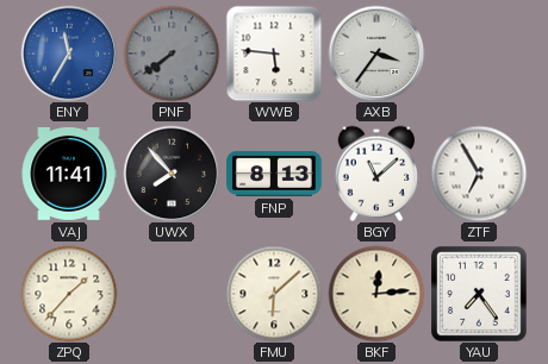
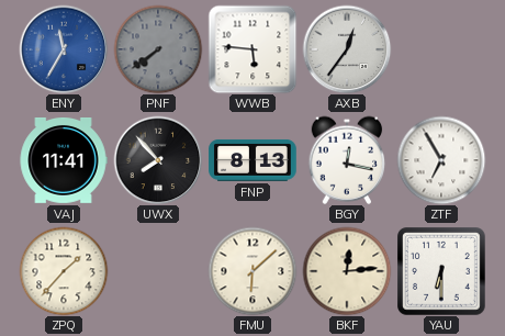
AXB: 3:36 -> 12:36
BGY: 11:08 -> 12:17
YAU: 7:24 -> 6:30
